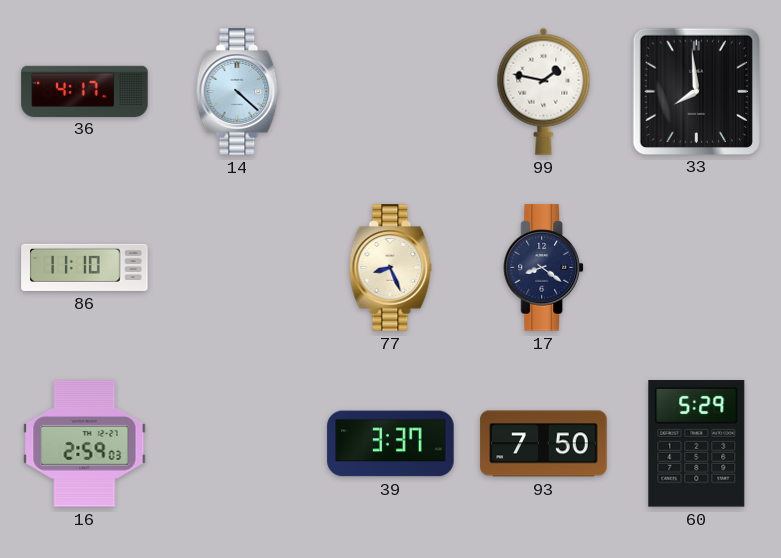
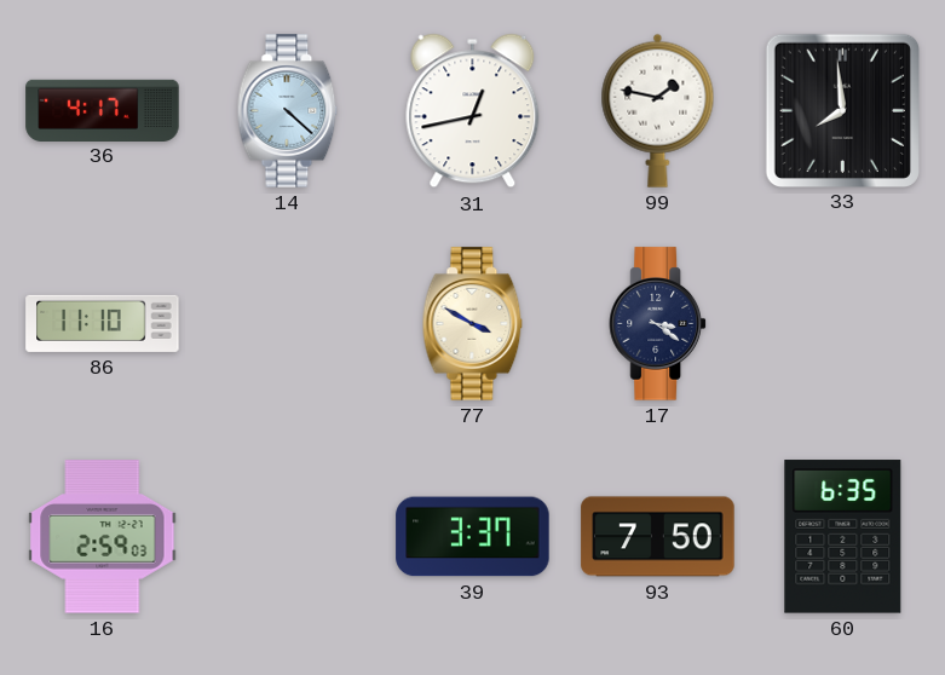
31: none -> 12:43
77: 8:26 -> 3:50
17: 8:21 -> 3:21
60: 5:29 -> 6:35
